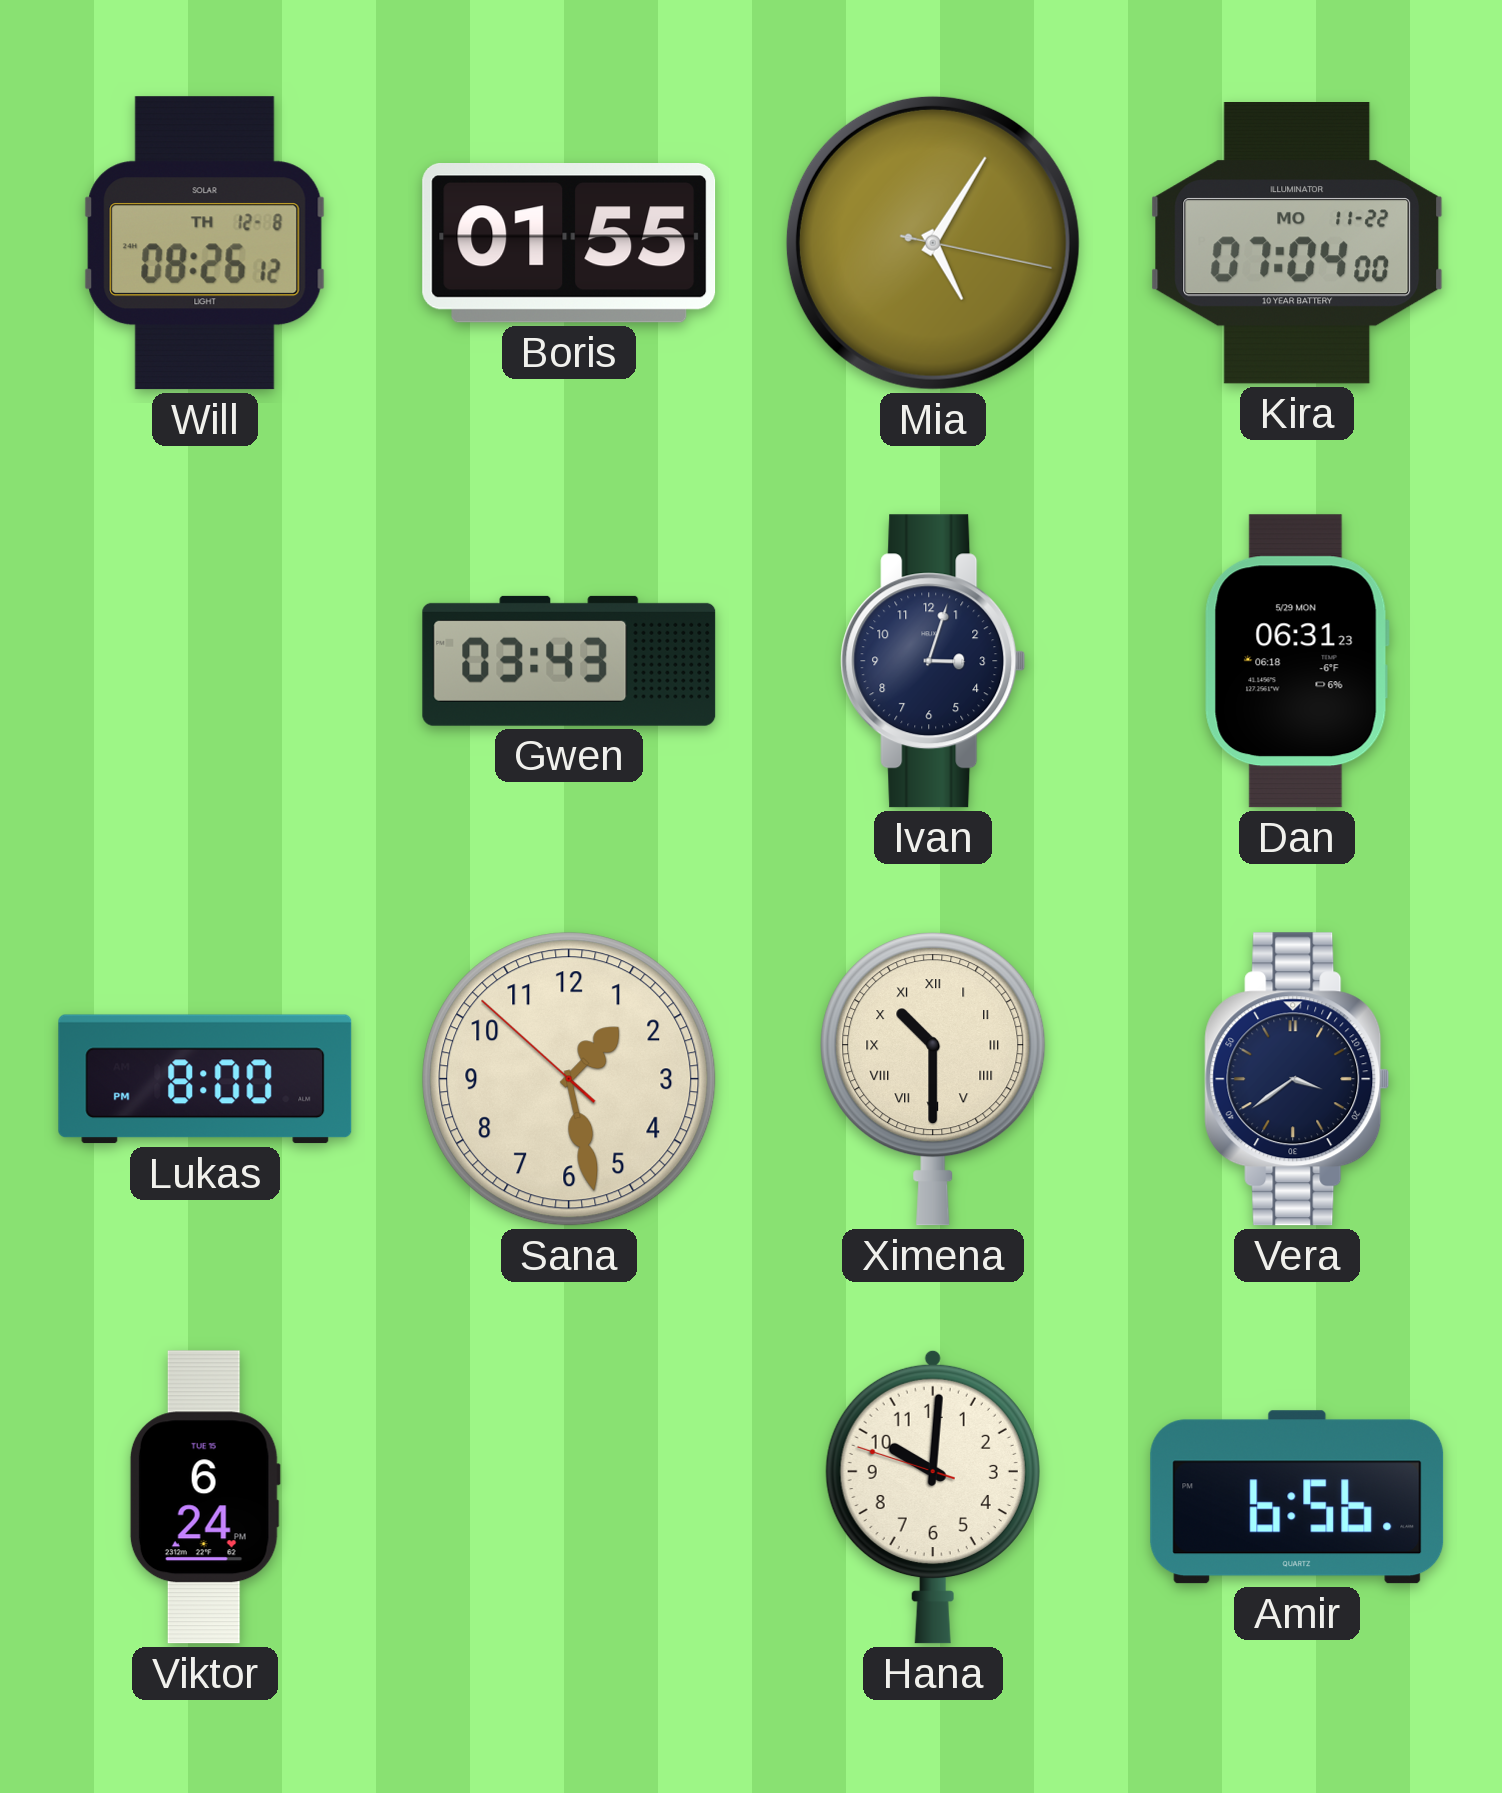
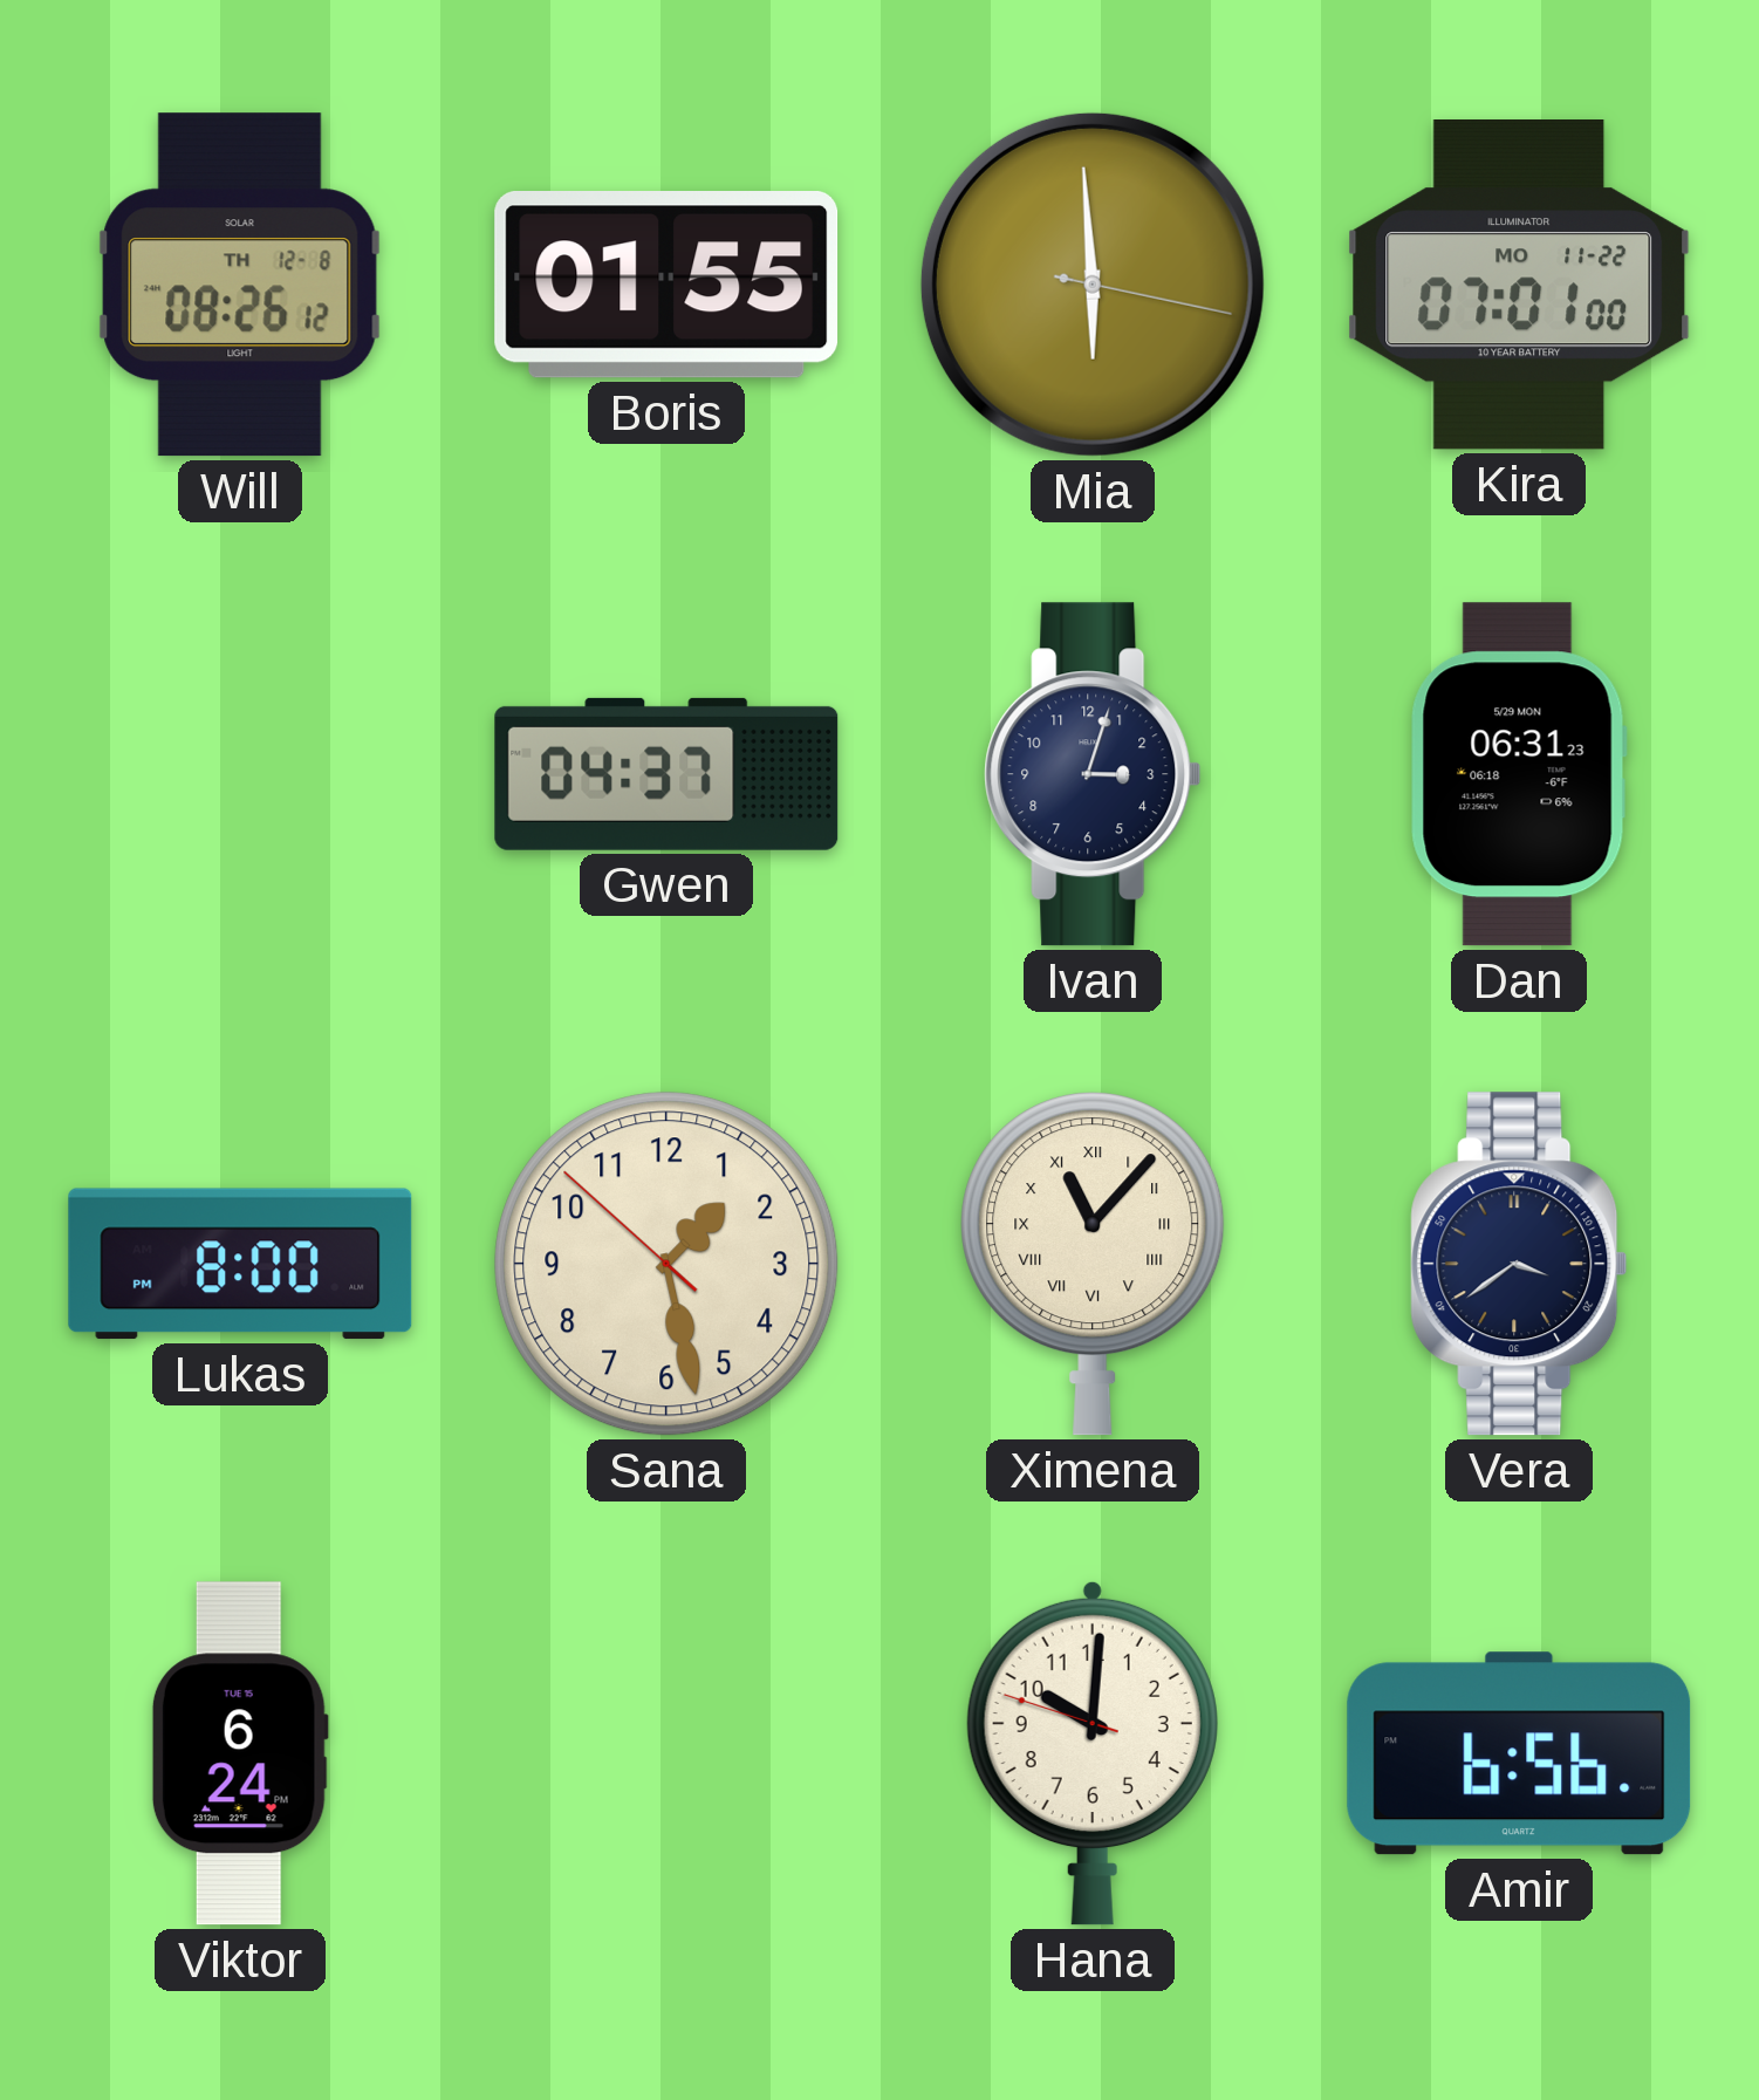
Mia: 5:05 -> 5:59
Kira: 07:04 -> 07:01
Gwen: 03:43 -> 04:37
Ximena: 10:30 -> 11:07
